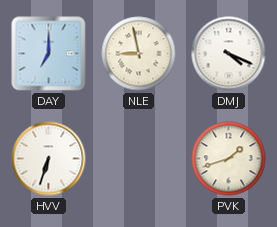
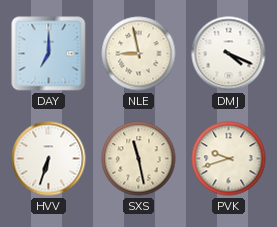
SXS: none -> 11:28
PVK: 1:42 -> 9:42
